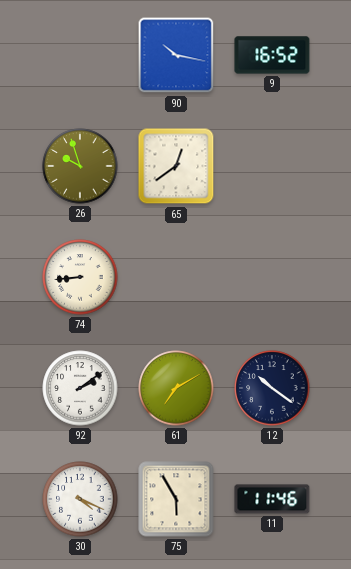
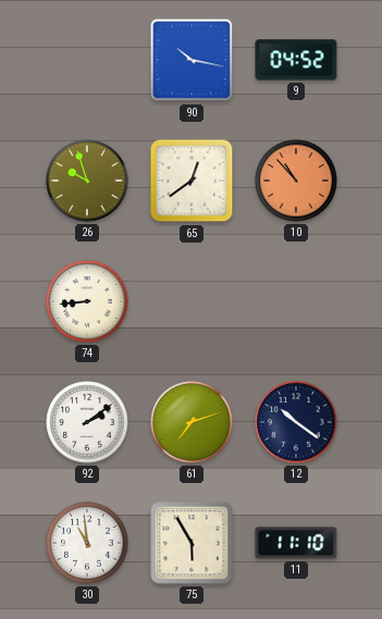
9: 16:52 -> 04:52
10: none -> 10:53
61: 7:10 -> 7:12
30: 4:19 -> 10:59
11: 11:46 -> 11:10
